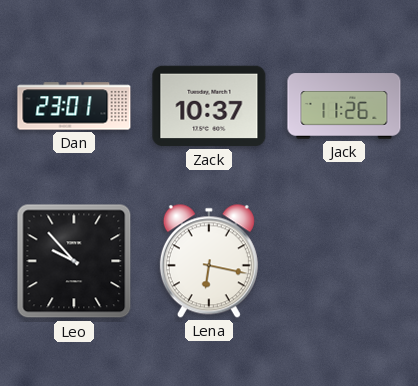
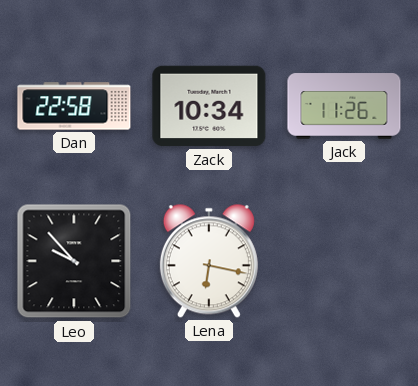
Dan: 23:01 -> 22:58
Zack: 10:37 -> 10:34
